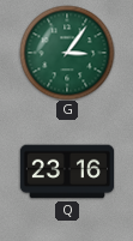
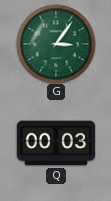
Q: 23:16 -> 00:03
